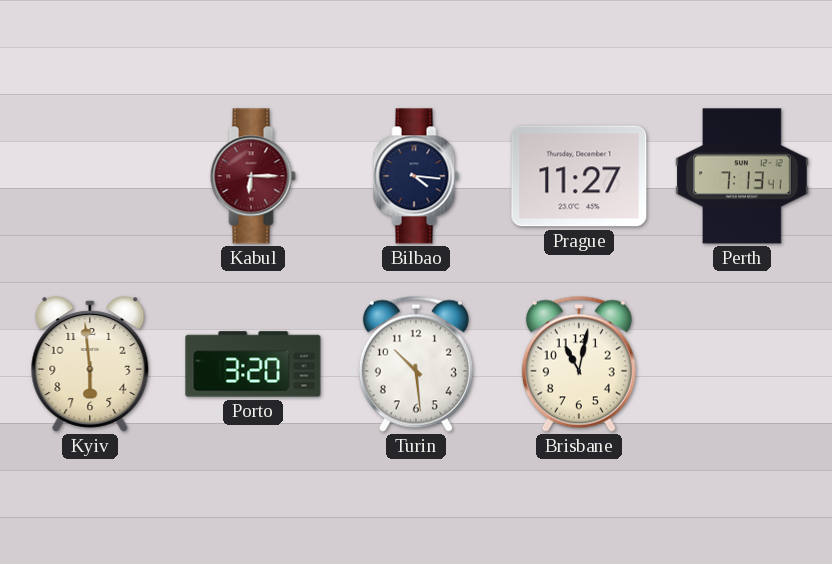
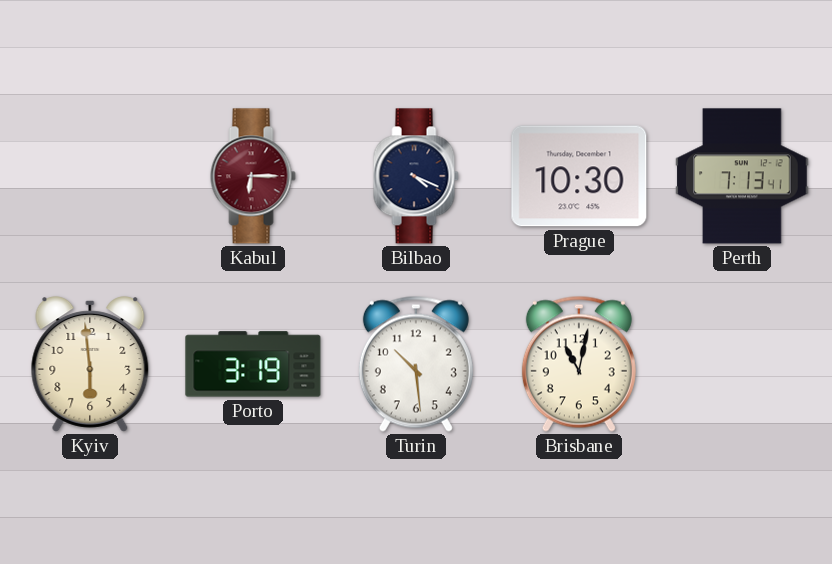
Bilbao: 4:16 -> 4:19
Prague: 11:27 -> 10:30
Porto: 3:20 -> 3:19
